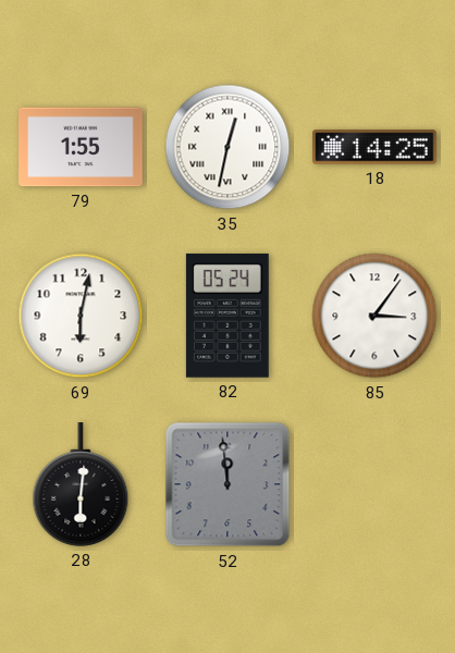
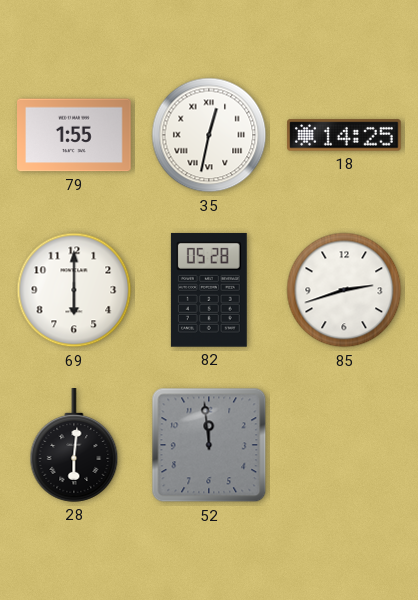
69: 6:02 -> 6:00
82: 05:24 -> 05:28
85: 3:06 -> 2:42
